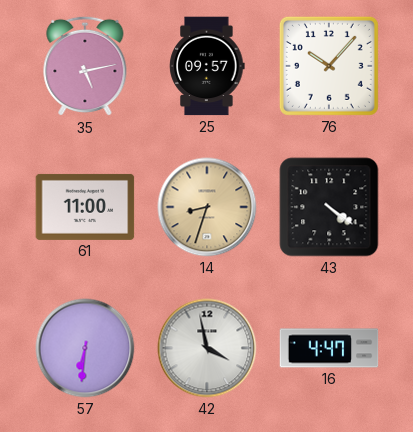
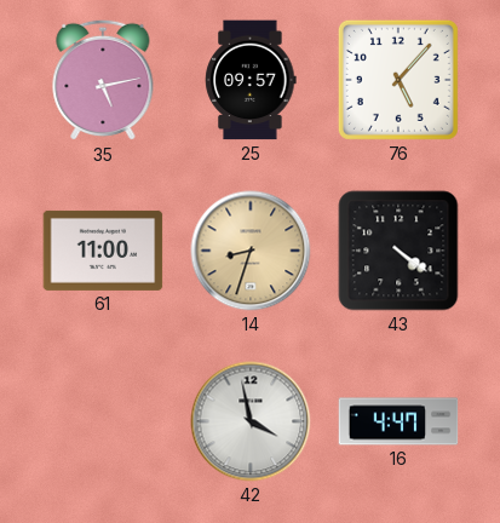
76: 10:07 -> 5:07
57: 6:31 -> none
